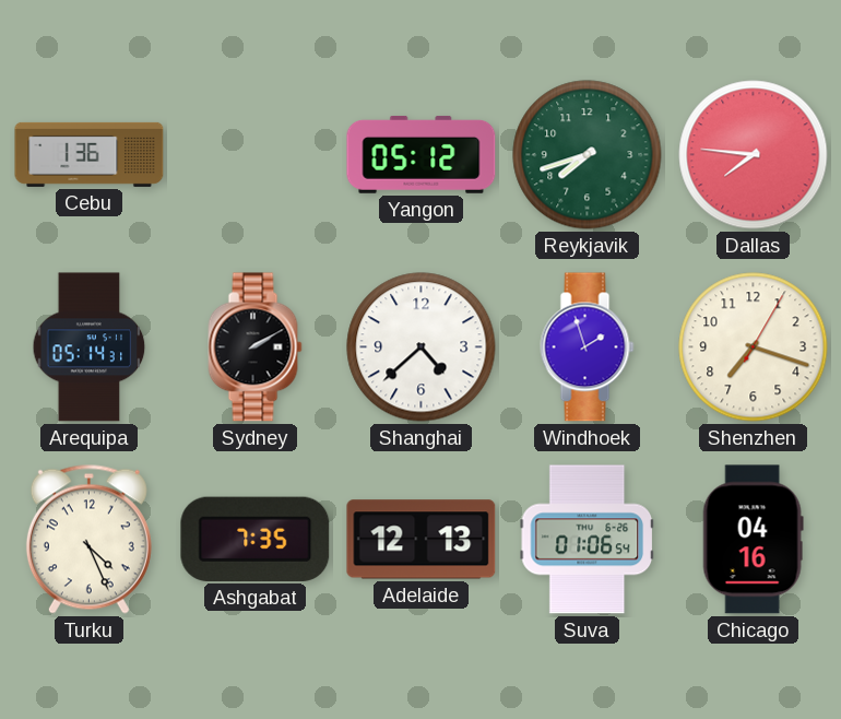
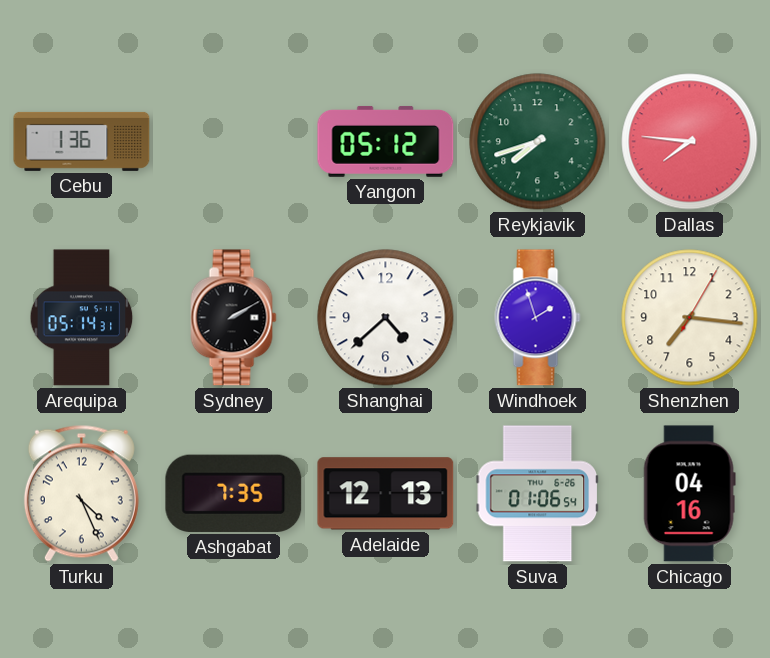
Shenzhen: 7:18 -> 7:16
